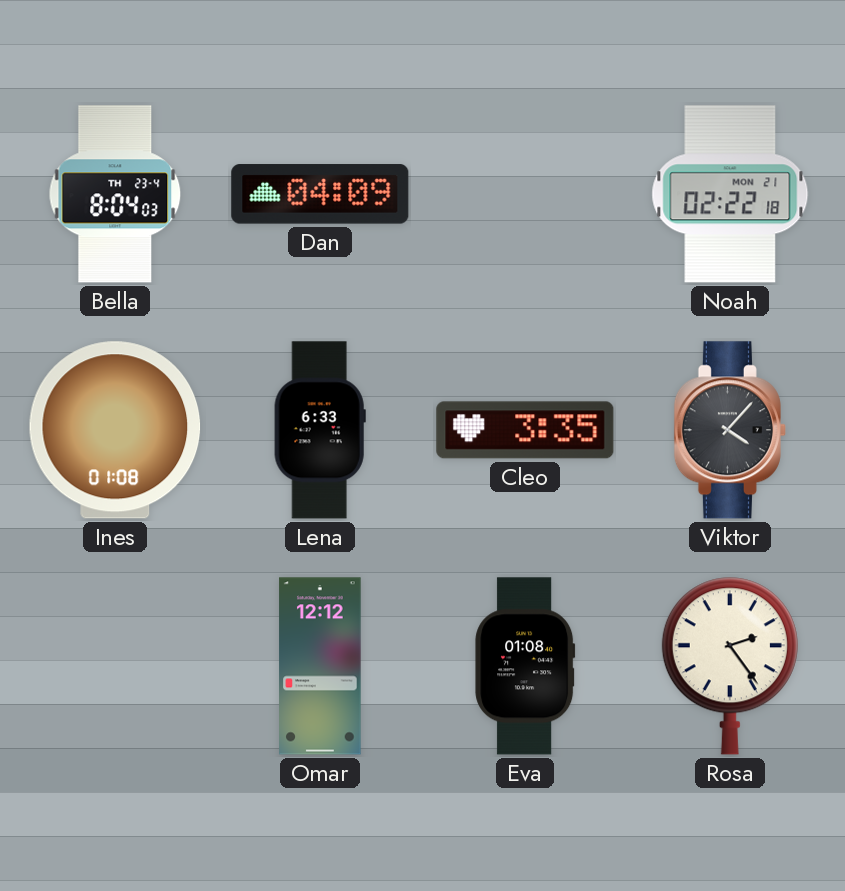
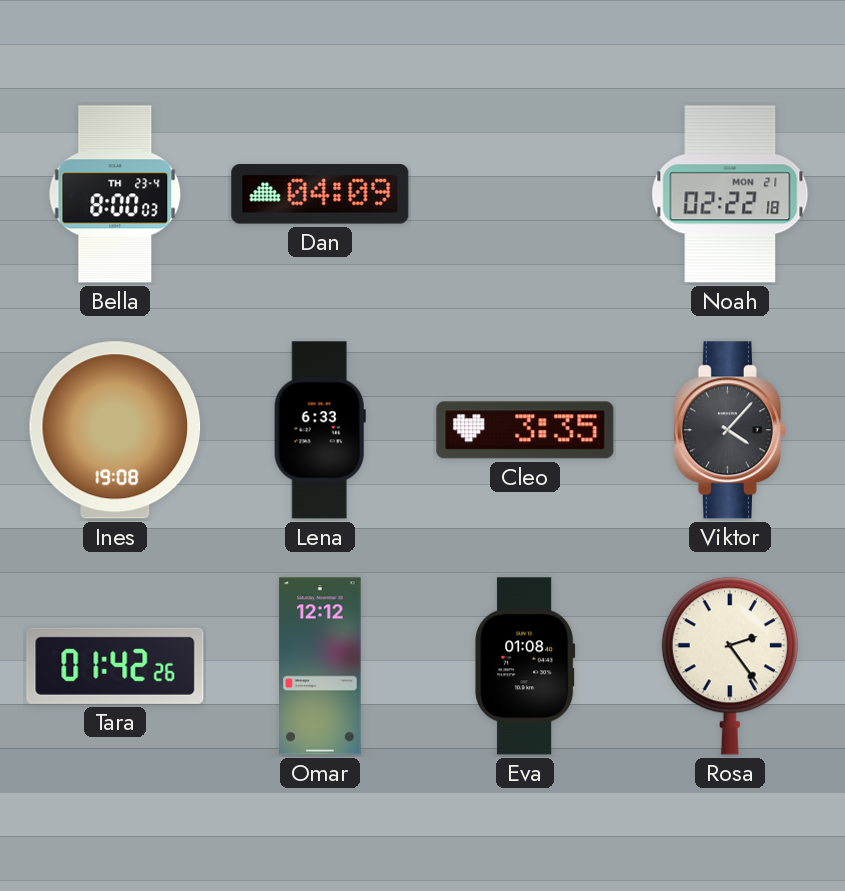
Bella: 8:04 -> 8:00
Ines: 01:08 -> 19:08
Tara: none -> 01:42
